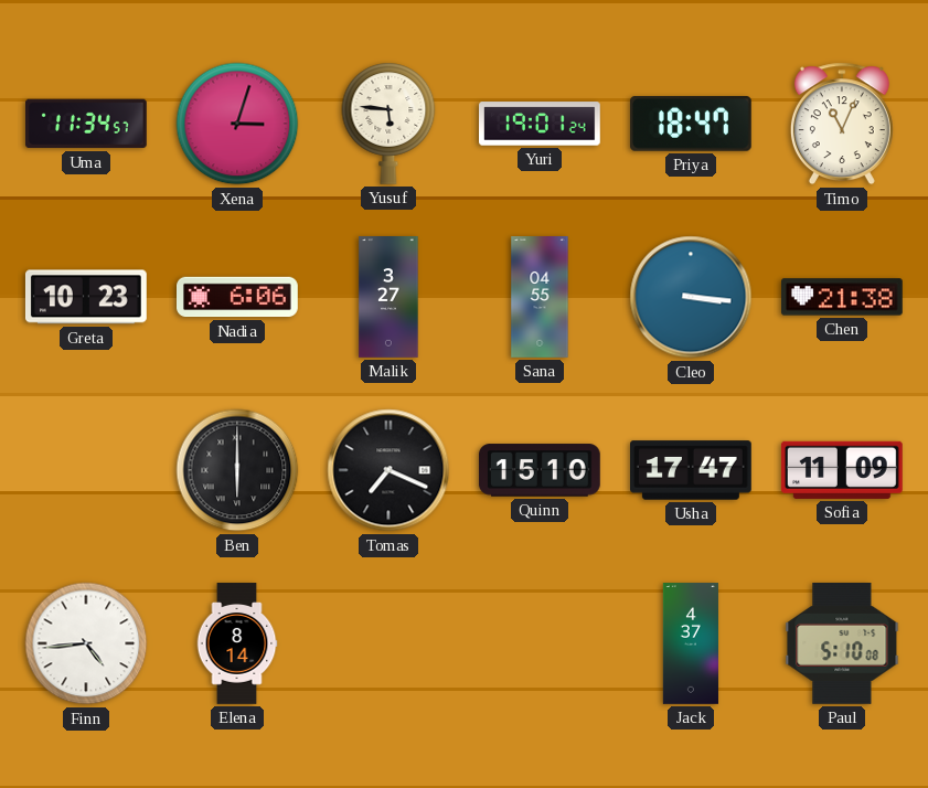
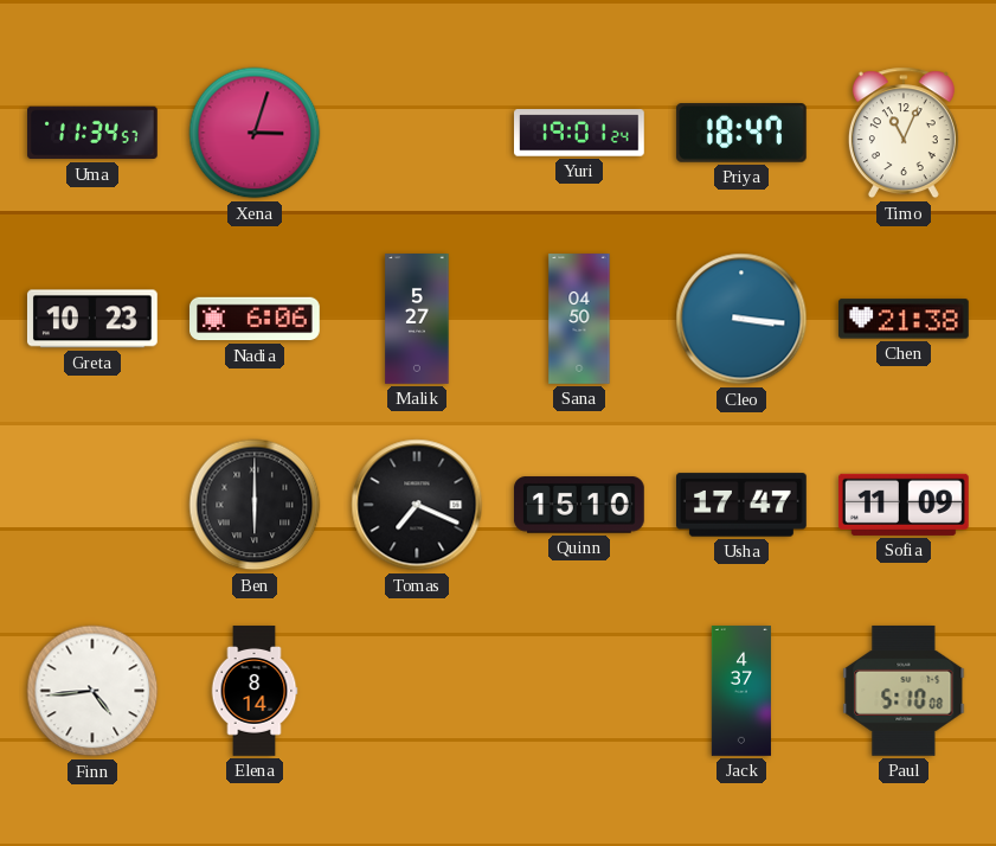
Yusuf: 5:46 -> none
Malik: 3:27 -> 5:27
Sana: 04:55 -> 04:50
